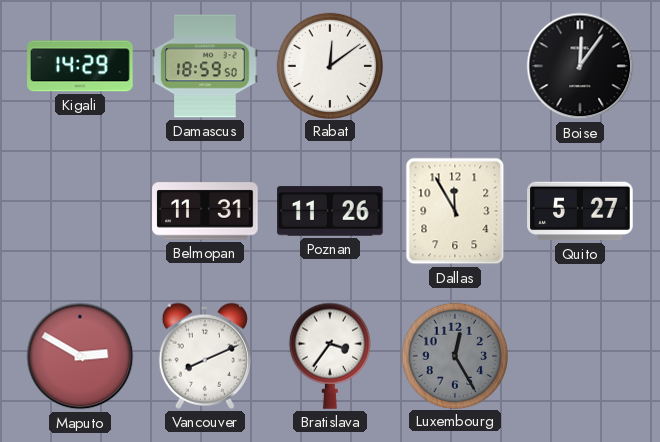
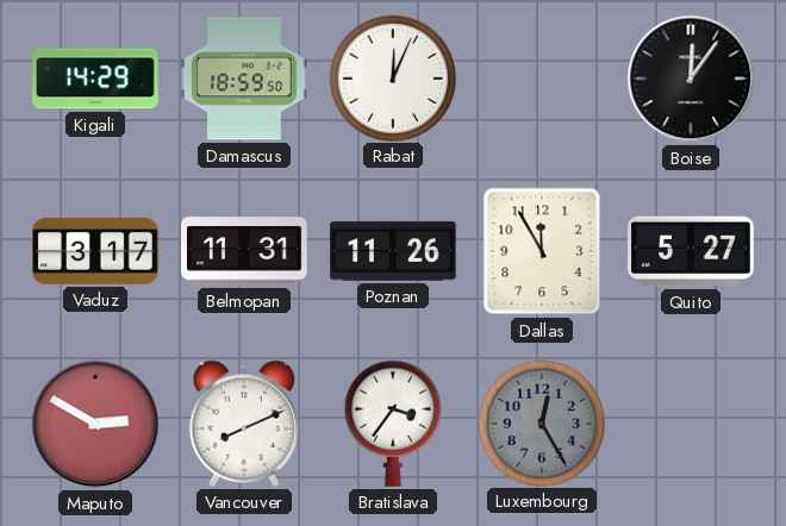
Rabat: 12:09 -> 12:04
Vaduz: none -> 3:17
